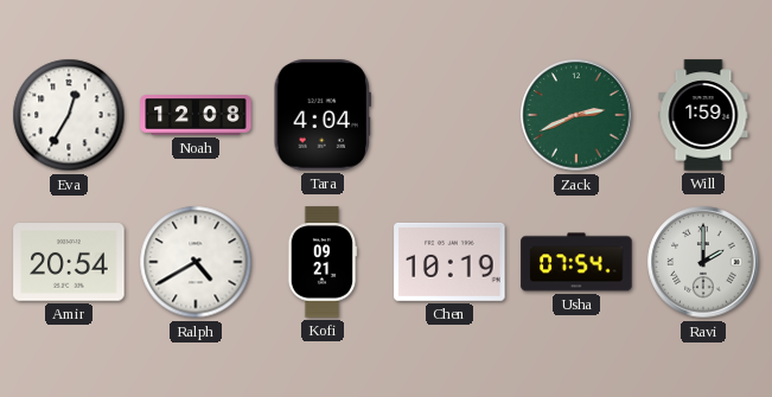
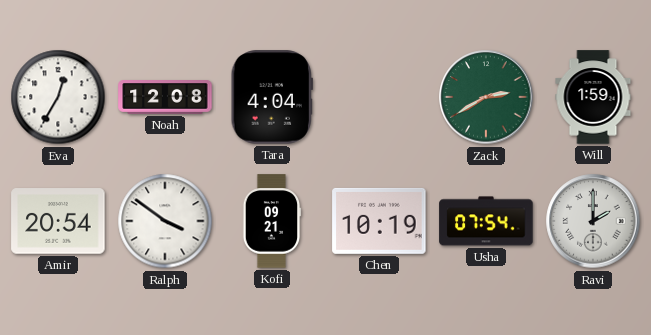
Zack: 2:41 -> 2:40
Ralph: 4:40 -> 3:51
